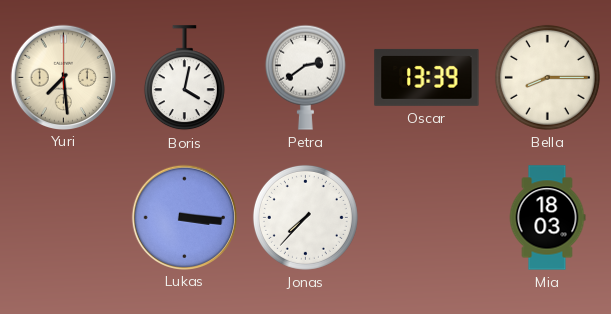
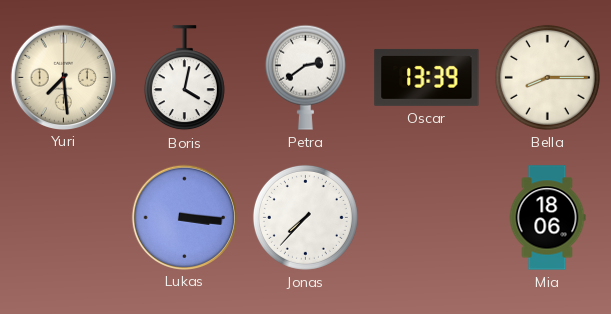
Mia: 18:03 -> 18:06
